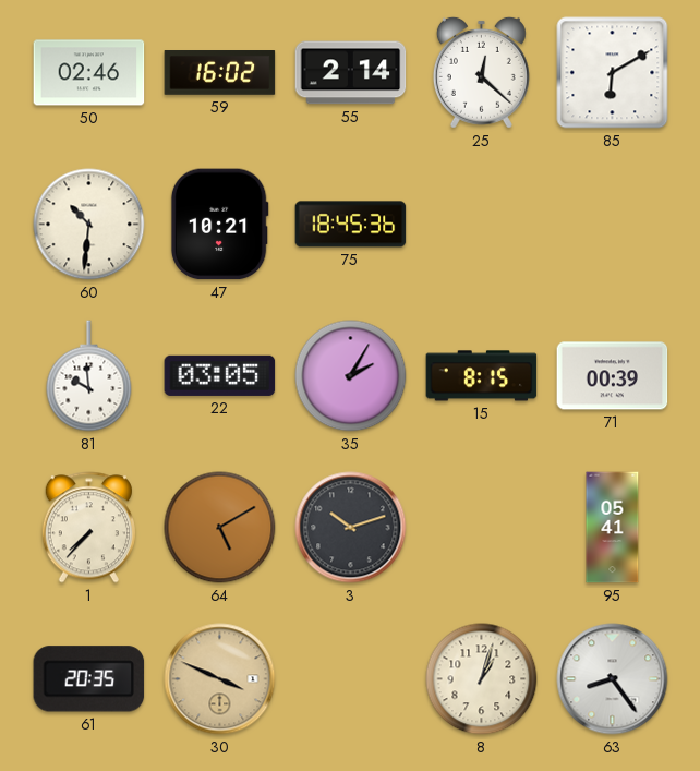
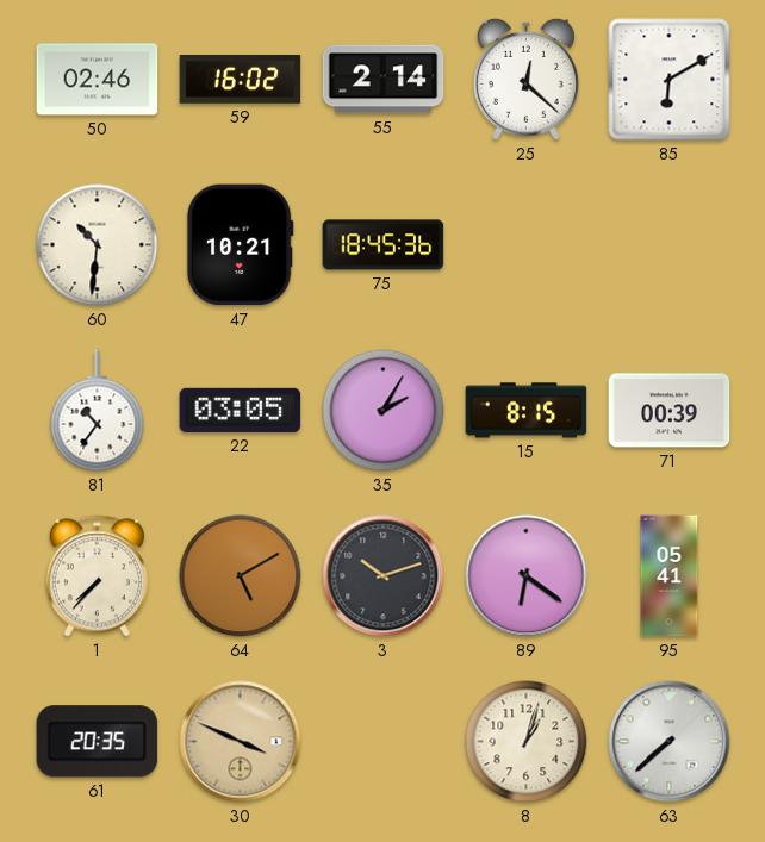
81: 9:59 -> 10:36
89: none -> 6:21
63: 8:24 -> 7:38
